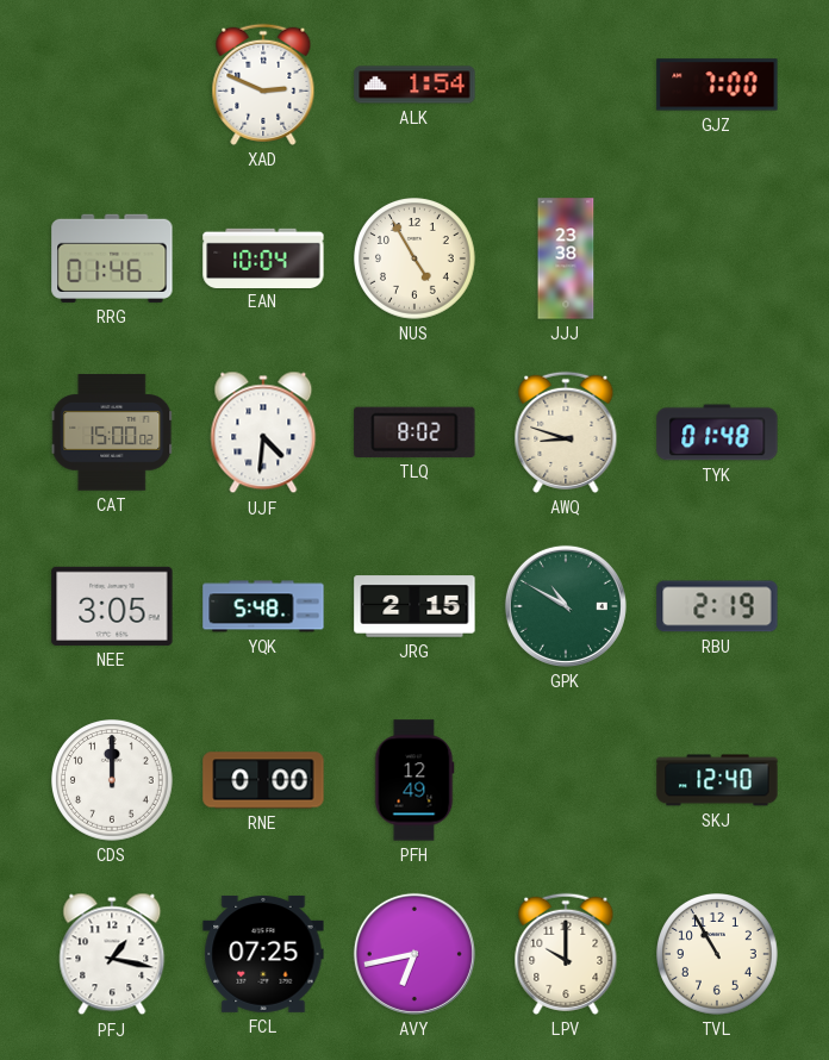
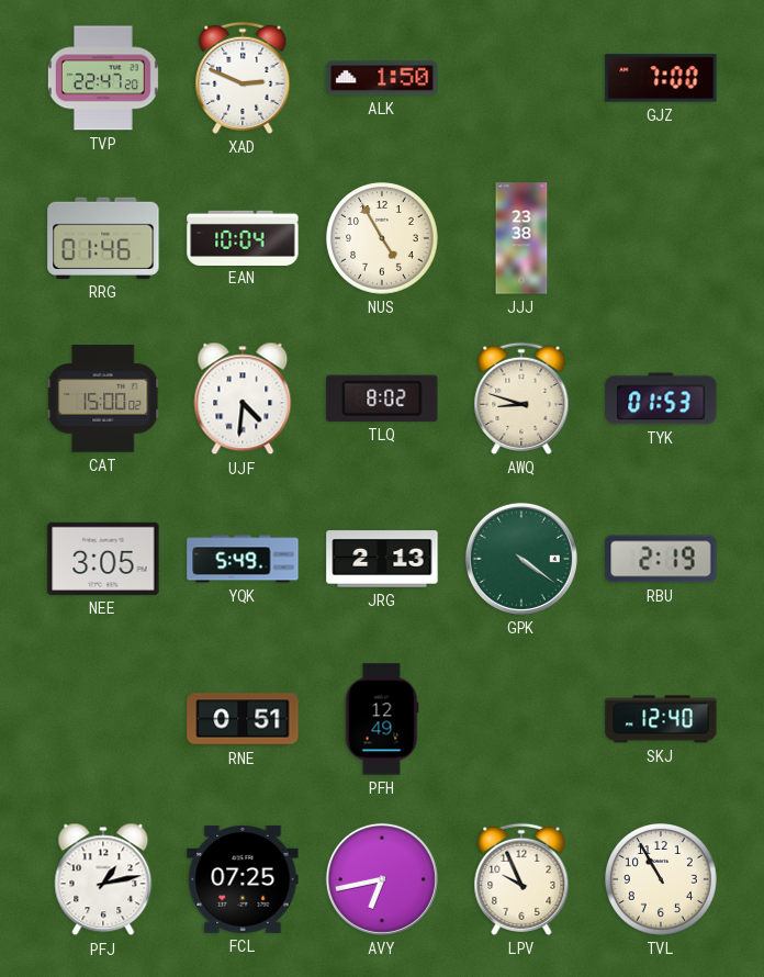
TVP: none -> 22:47
ALK: 1:54 -> 1:50
TYK: 01:48 -> 01:53
YQK: 5:48 -> 5:49
JRG: 2:15 -> 2:13
GPK: 10:50 -> 4:21
CDS: 12:00 -> none
RNE: 0:00 -> 0:51
PFJ: 1:17 -> 1:13
LPV: 10:00 -> 9:56
